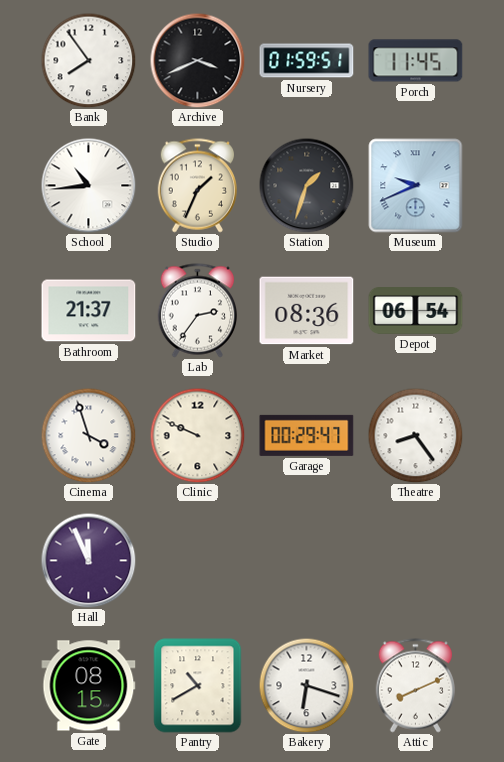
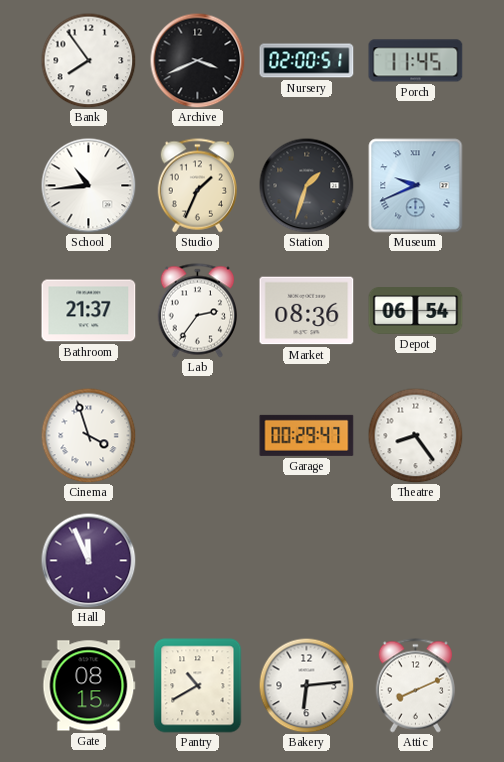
Nursery: 01:59 -> 02:00
Clinic: 9:49 -> none
Bakery: 6:18 -> 6:14
